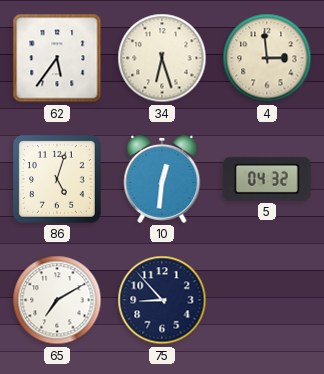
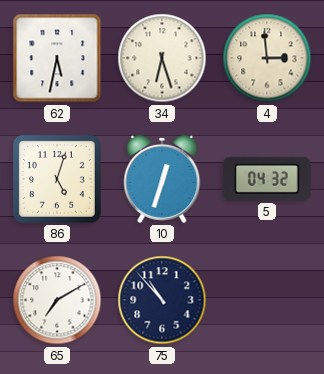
62: 5:36 -> 5:32
10: 12:31 -> 12:33
75: 8:53 -> 10:53
